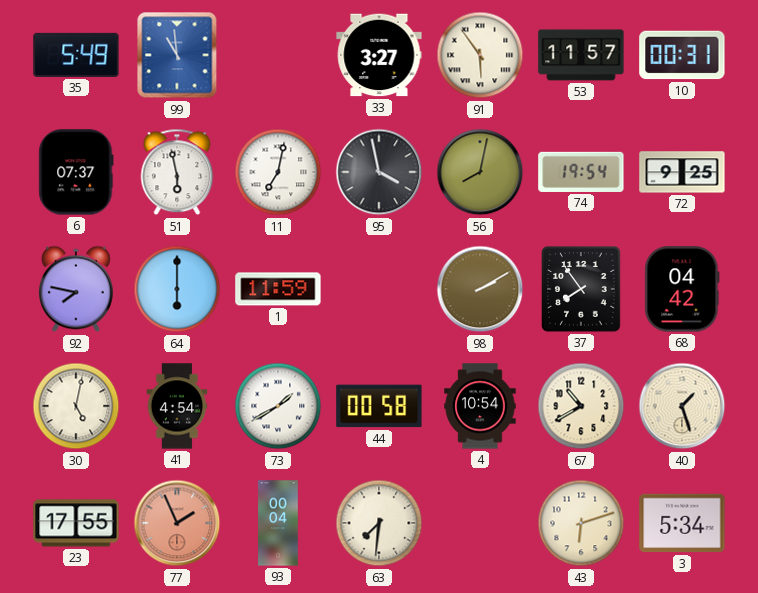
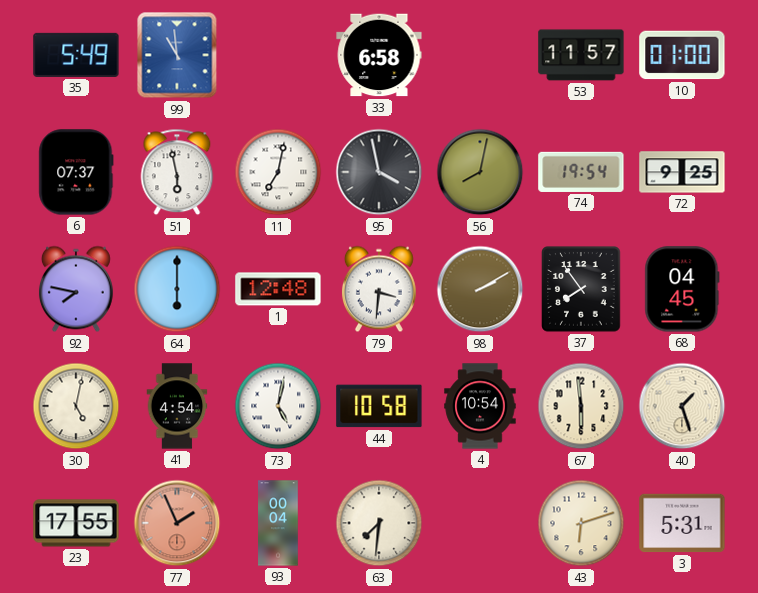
33: 3:27 -> 6:58
91: 5:54 -> none
10: 00:31 -> 01:00
1: 11:59 -> 12:48
79: none -> 3:31
68: 04:42 -> 04:45
73: 1:40 -> 5:02
44: 00:58 -> 10:58
67: 10:40 -> 5:59
3: 5:34 -> 5:31
